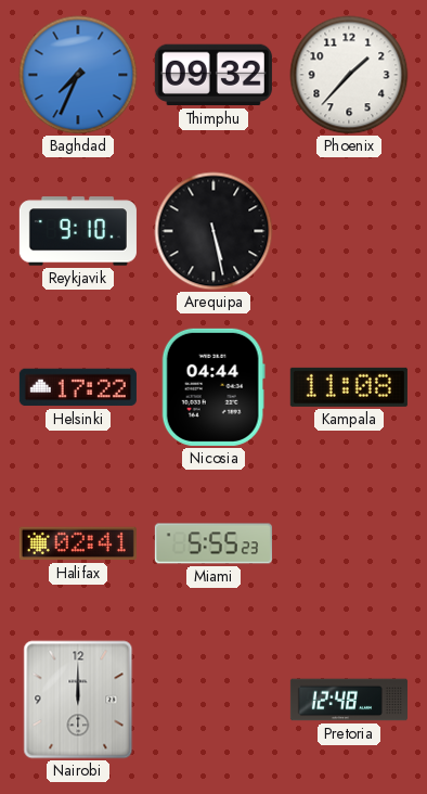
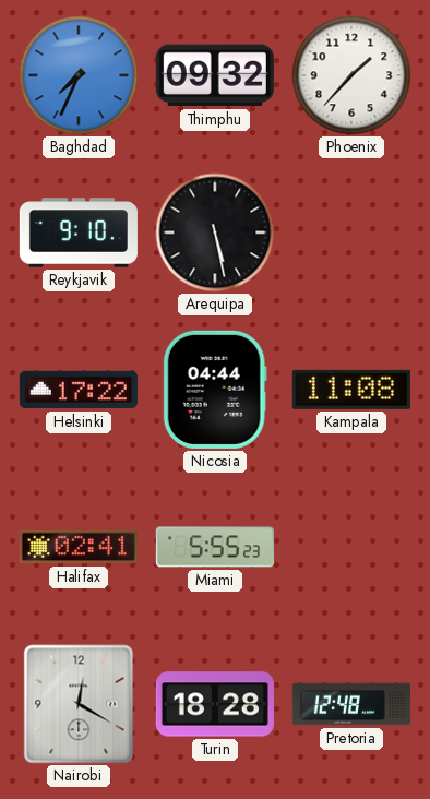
Nairobi: 12:00 -> 12:20
Turin: none -> 18:28
